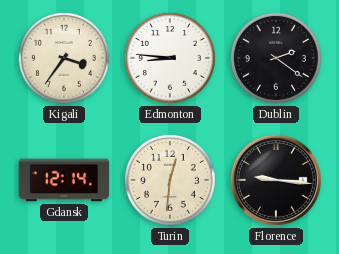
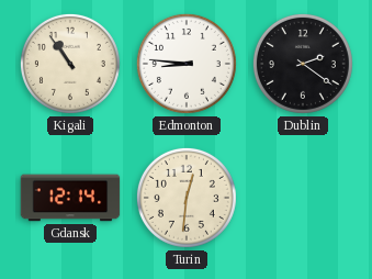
Kigali: 3:36 -> 10:54
Florence: 9:16 -> none
